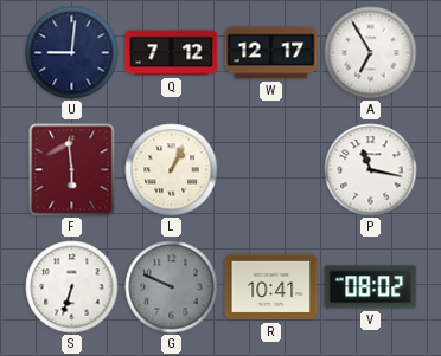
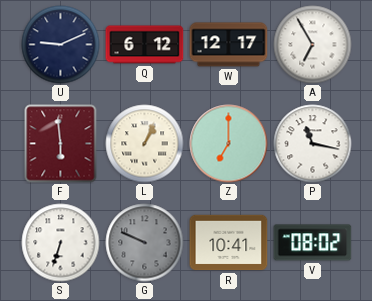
U: 9:01 -> 9:11
Q: 7:12 -> 6:12
Z: none -> 7:00
